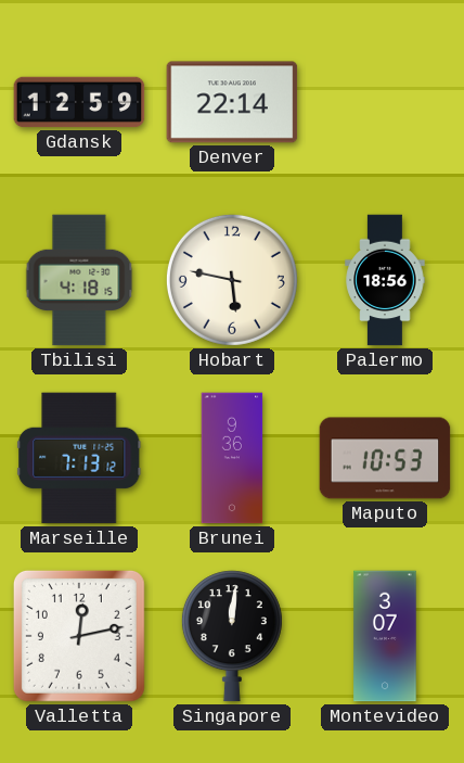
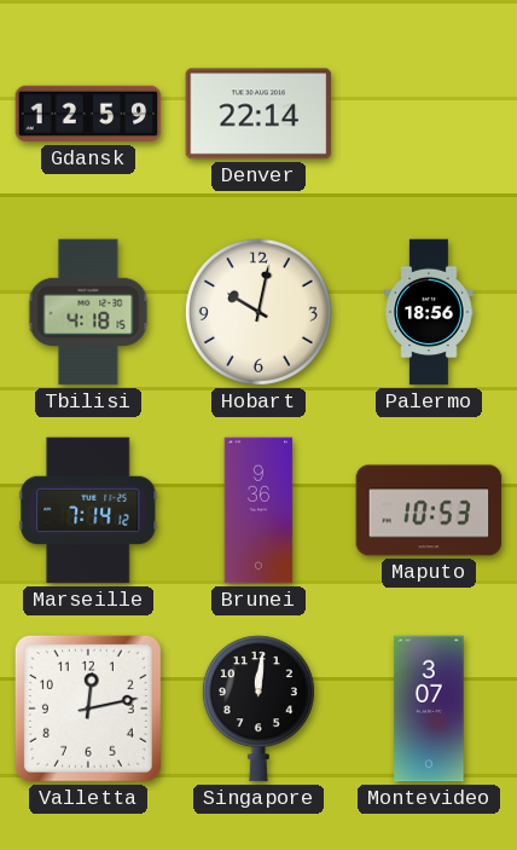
Hobart: 5:47 -> 10:02
Marseille: 7:13 -> 7:14
